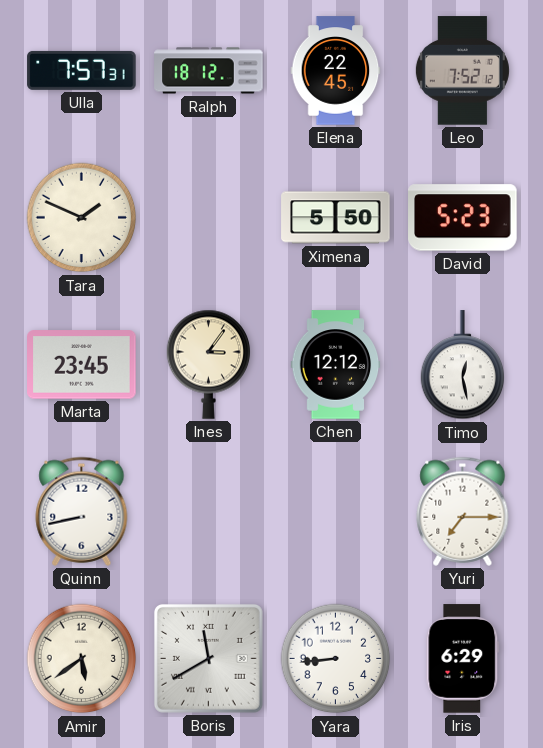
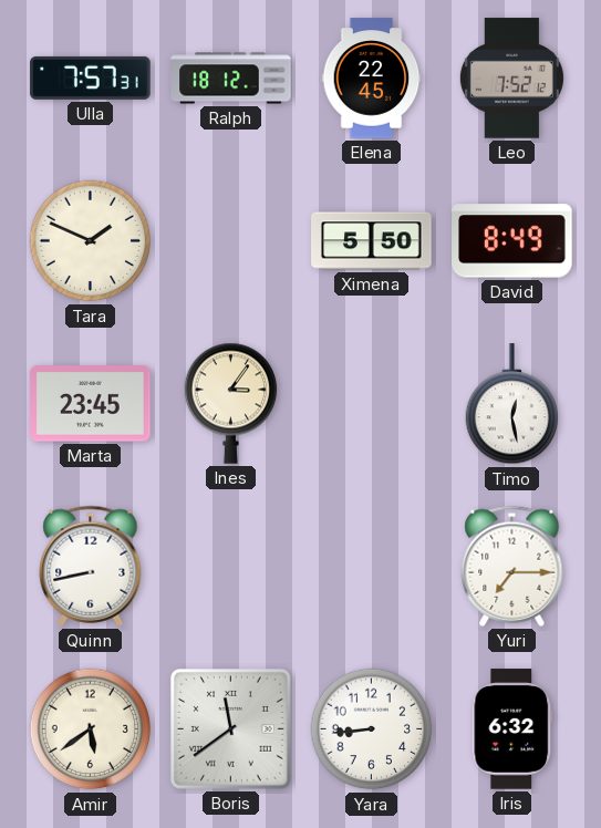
David: 5:23 -> 8:49
Chen: 12:12 -> none
Boris: 11:40 -> 11:39
Iris: 6:29 -> 6:32
